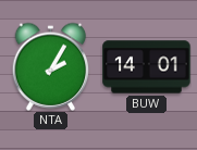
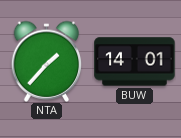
NTA: 2:05 -> 1:37
